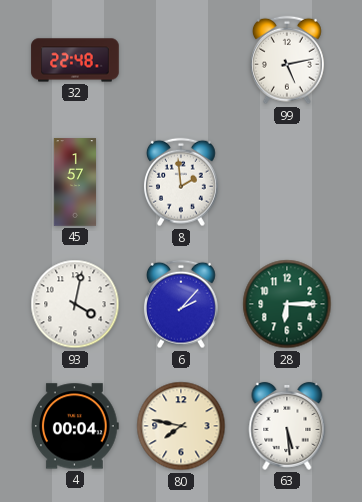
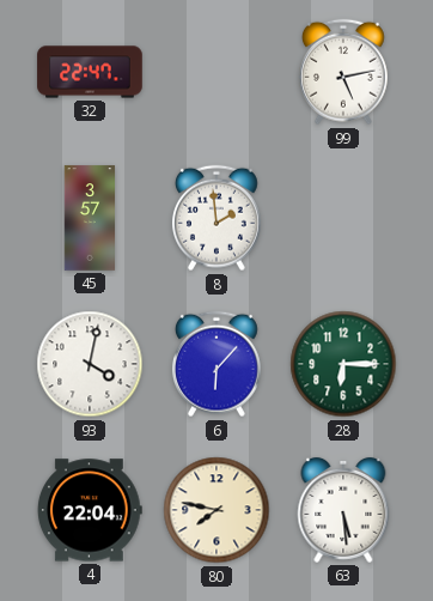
32: 22:48 -> 22:47
45: 1:57 -> 3:57
6: 2:07 -> 6:07
4: 00:04 -> 22:04
